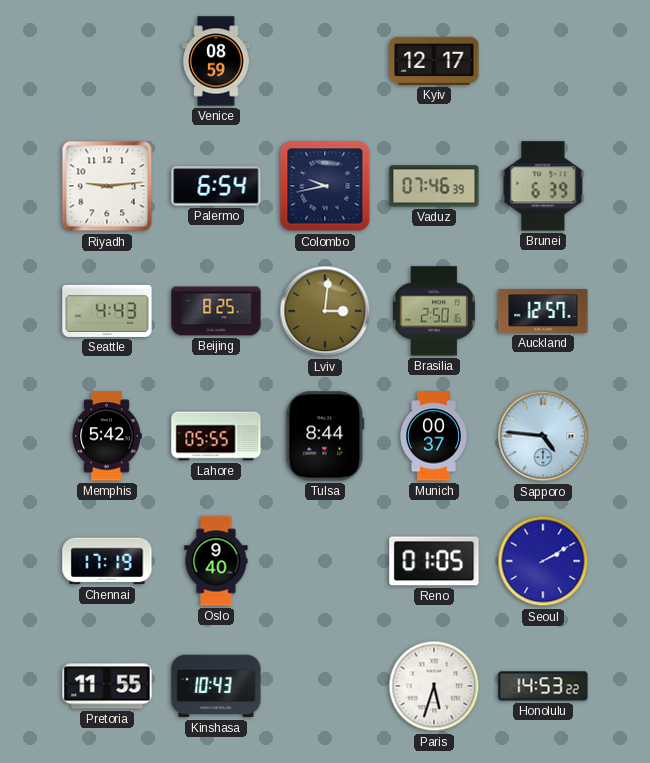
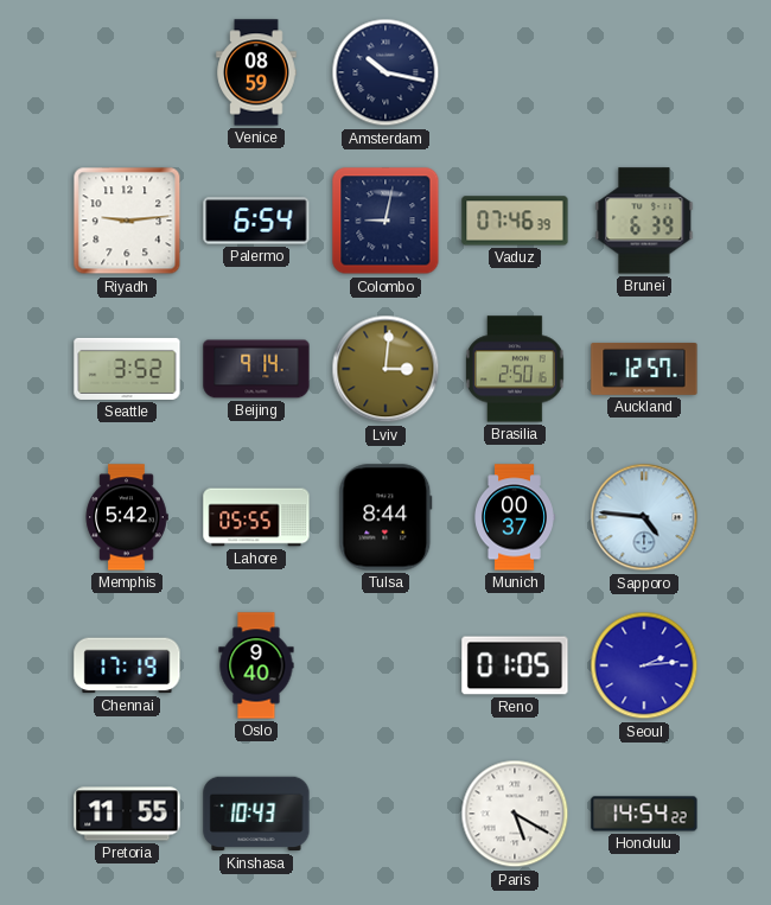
Amsterdam: none -> 10:17
Kyiv: 12:17 -> none
Colombo: 9:43 -> 9:02
Seattle: 4:43 -> 3:52
Beijing: 8:25 -> 9:14
Seoul: 2:10 -> 2:14
Paris: 5:33 -> 5:20
Honolulu: 14:53 -> 14:54
